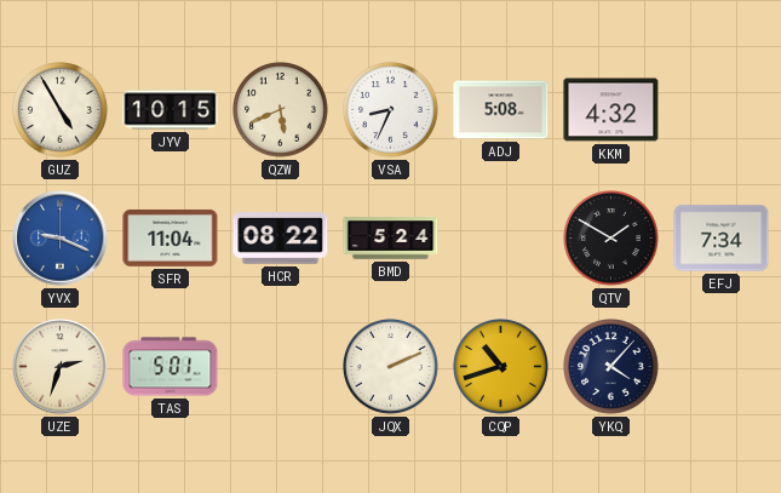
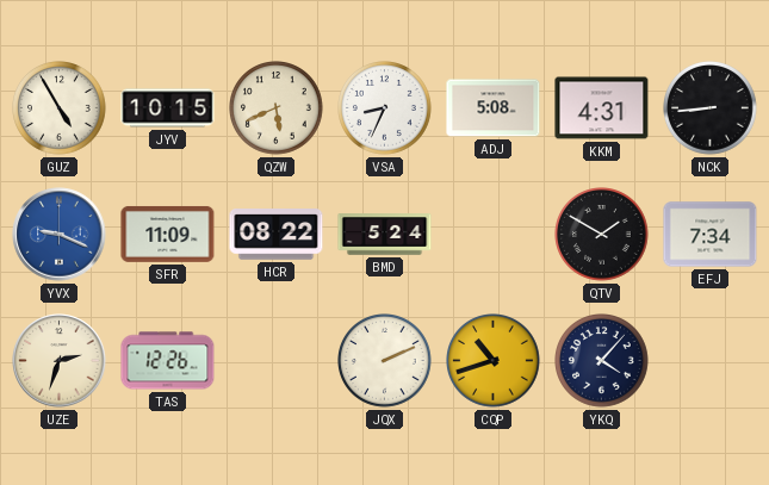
KKM: 4:32 -> 4:31
NCK: none -> 8:44
SFR: 11:04 -> 11:09
TAS: 5:01 -> 12:26
